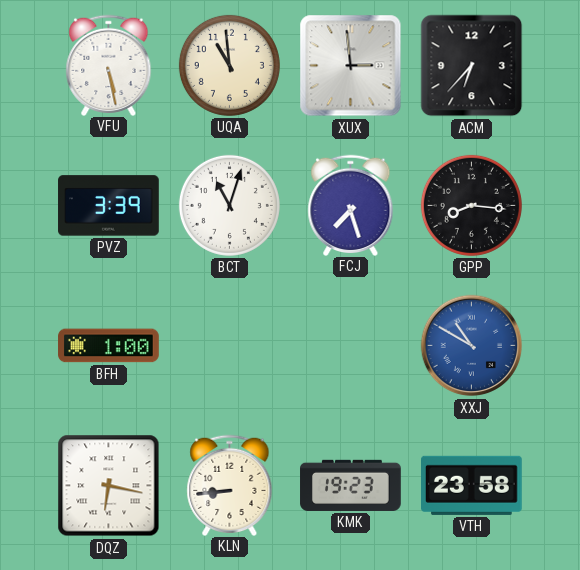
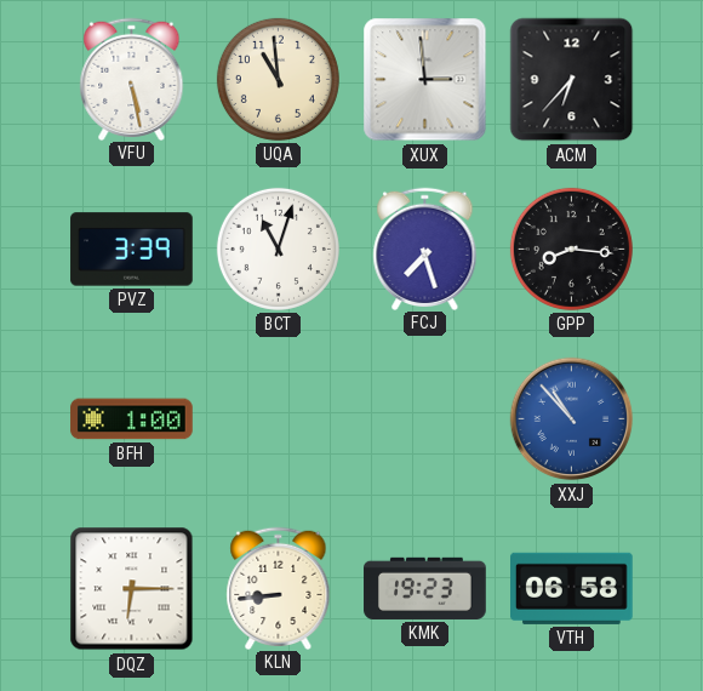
XXJ: 10:50 -> 10:53
DQZ: 6:17 -> 6:15
VTH: 23:58 -> 06:58
